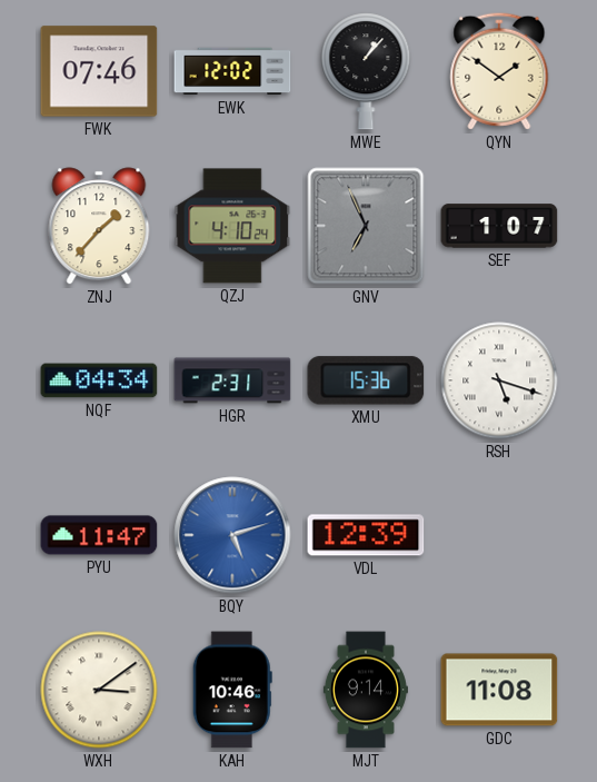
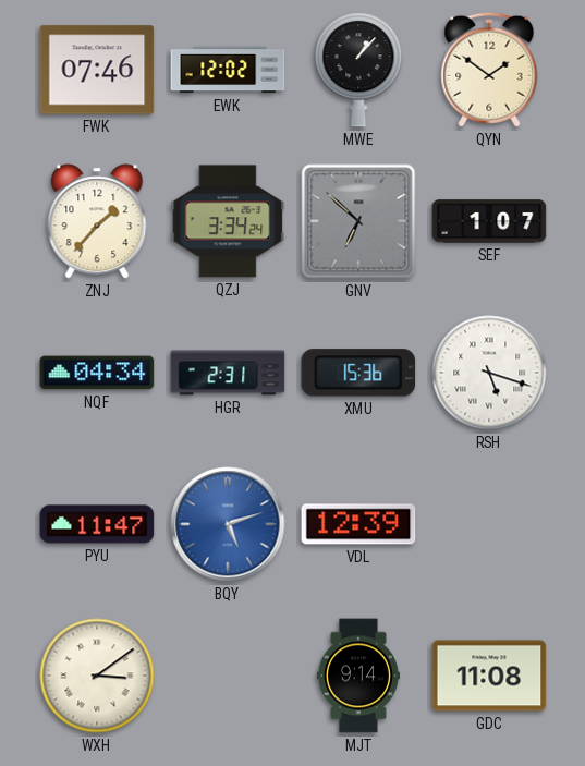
QZJ: 4:10 -> 3:34
GNV: 6:56 -> 6:52
KAH: 10:46 -> none
